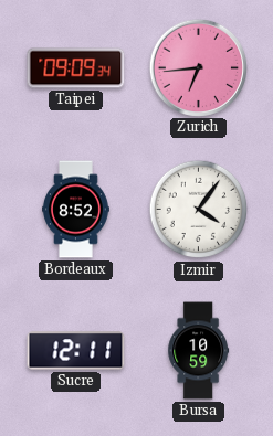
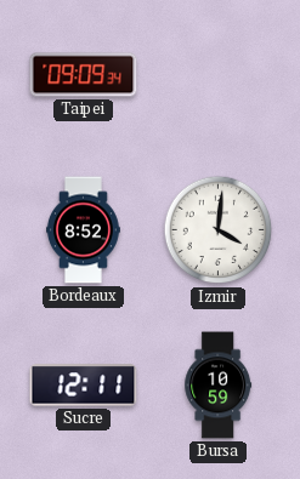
Zurich: 6:44 -> none
Izmir: 4:06 -> 4:01
